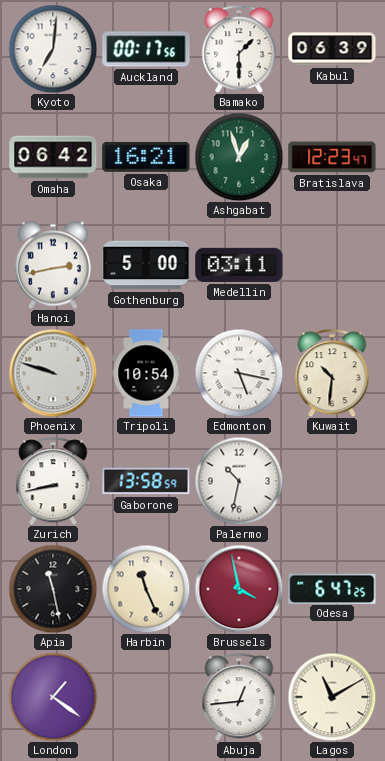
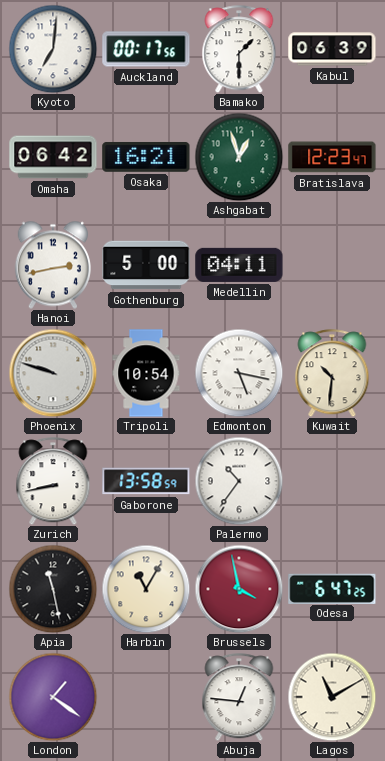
Medellin: 03:11 -> 04:11
Palermo: 10:32 -> 10:36
Harbin: 11:26 -> 11:05
Abuja: 12:44 -> 12:46
